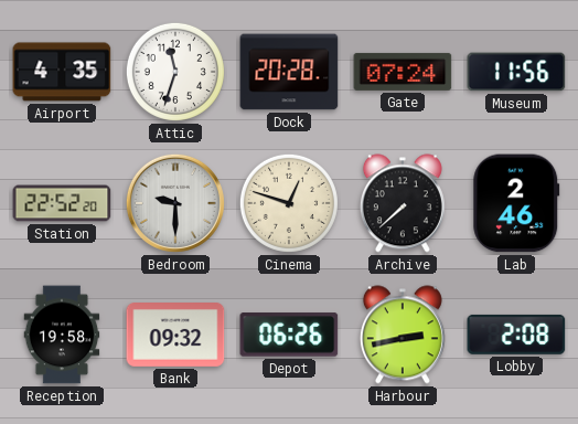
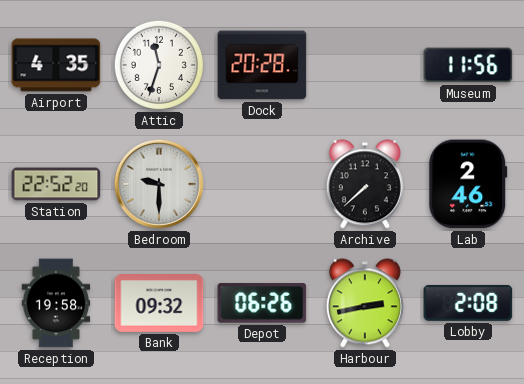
Gate: 07:24 -> none
Cinema: 12:48 -> none
